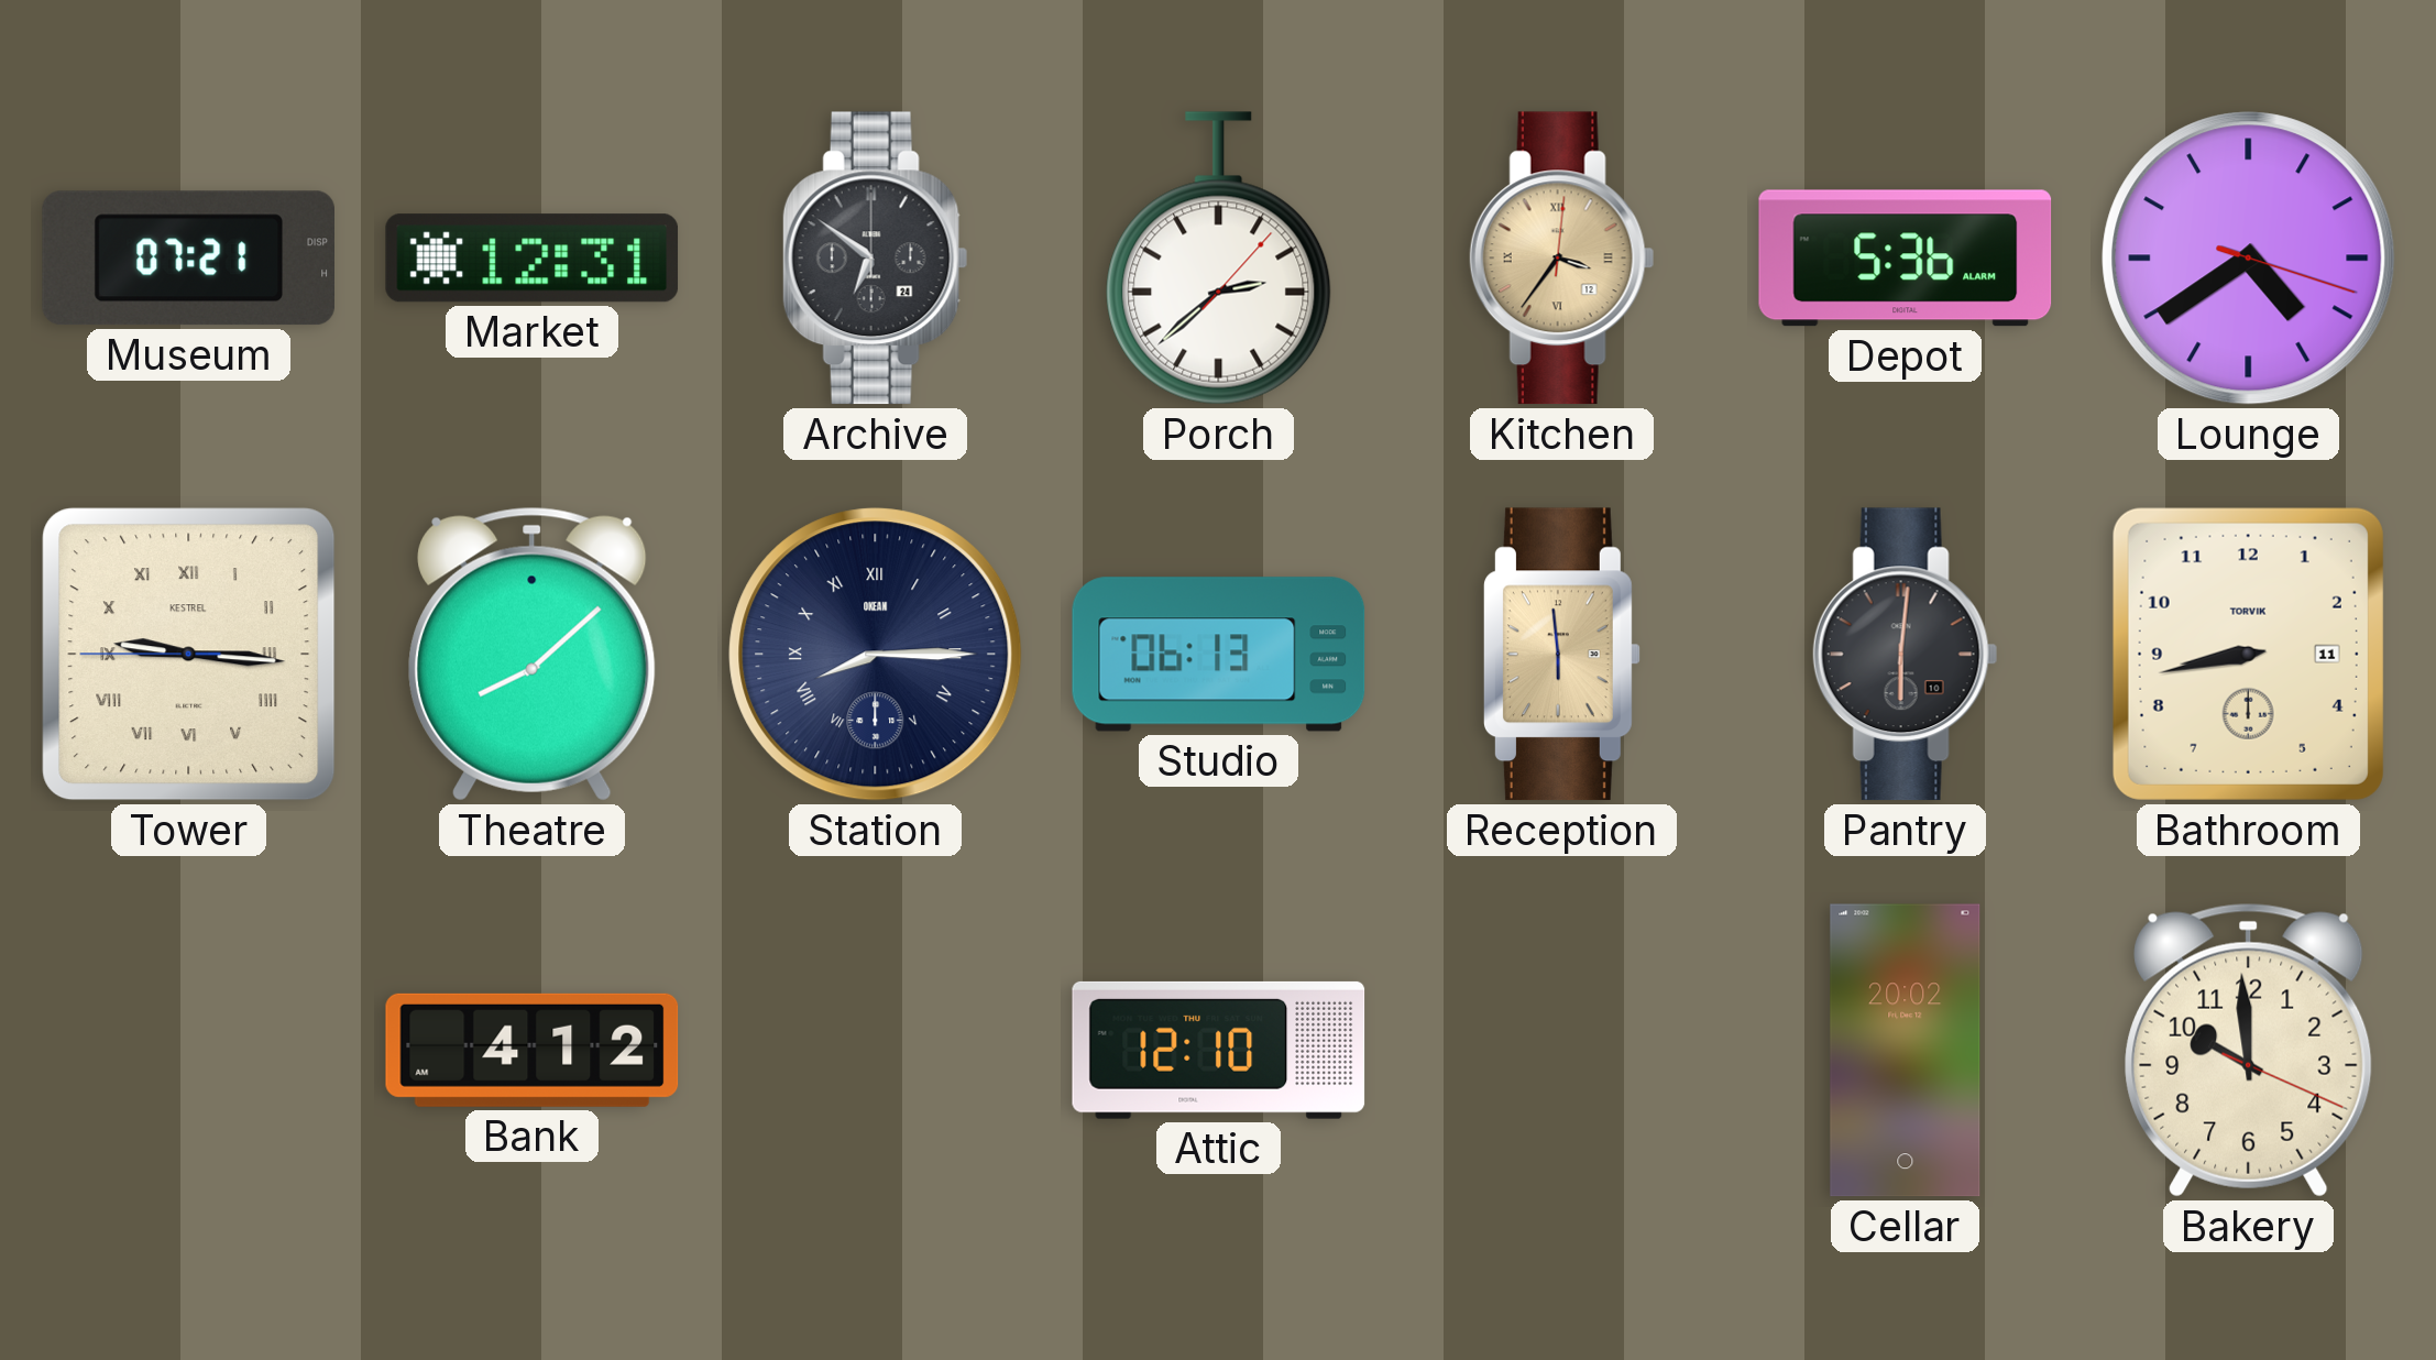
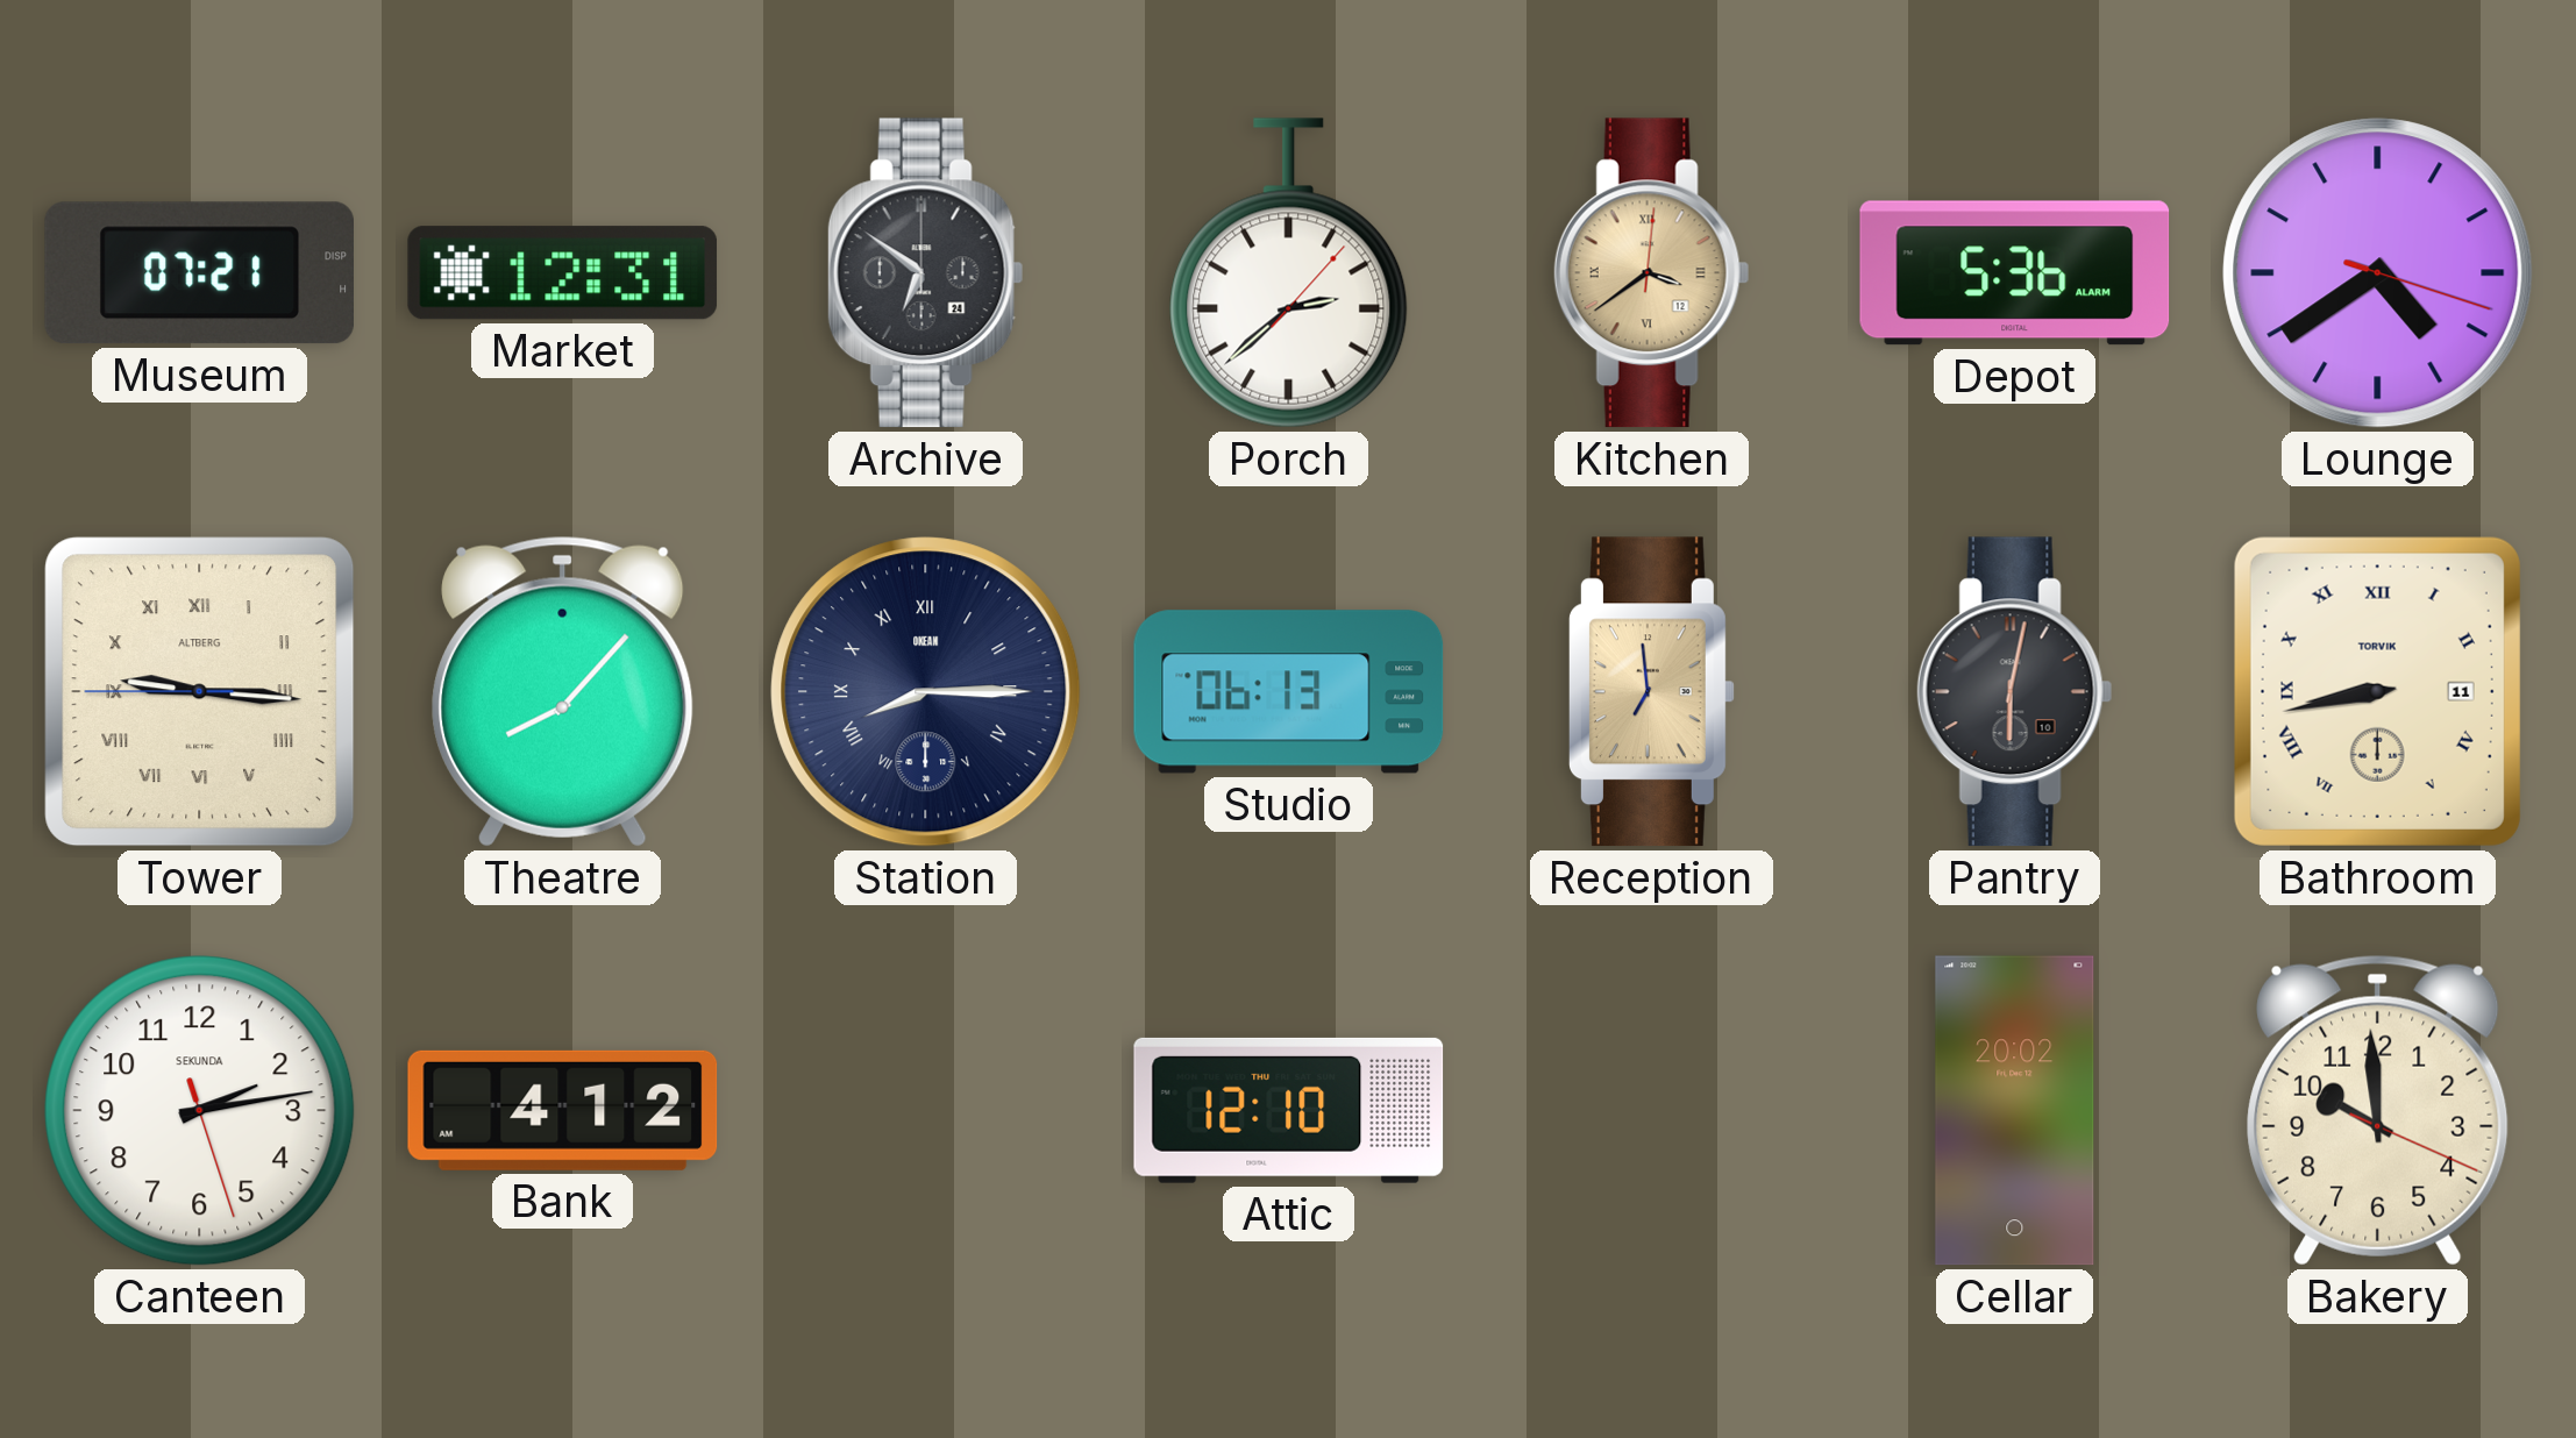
Kitchen: 3:36 -> 3:39
Tower brand: KESTREL -> ALTBERG
Theatre: 8:08 -> 8:07
Reception: 5:59 -> 6:59
Pantry: 6:01 -> 6:02
Bathroom numerals: Arabic -> Roman
Canteen: none -> 2:13
